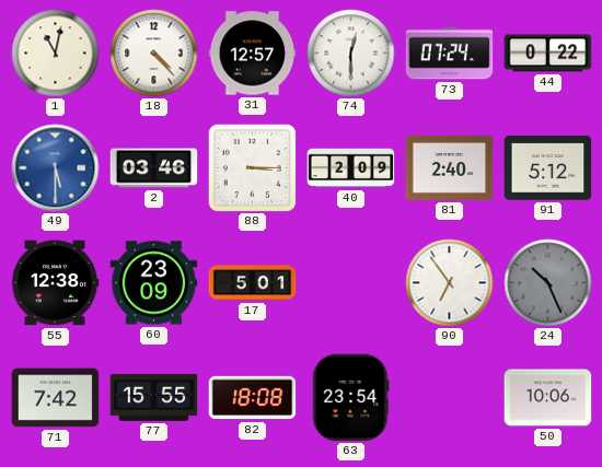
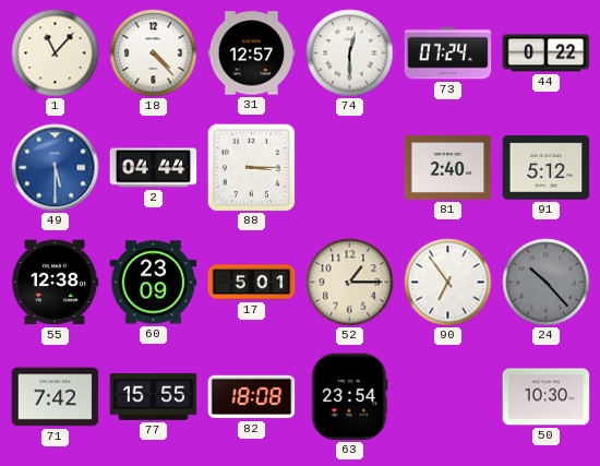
1: 11:02 -> 11:07
2: 03:46 -> 04:44
40: 2:09 -> none
52: none -> 1:15
24: 10:26 -> 10:23
50: 10:06 -> 10:30
